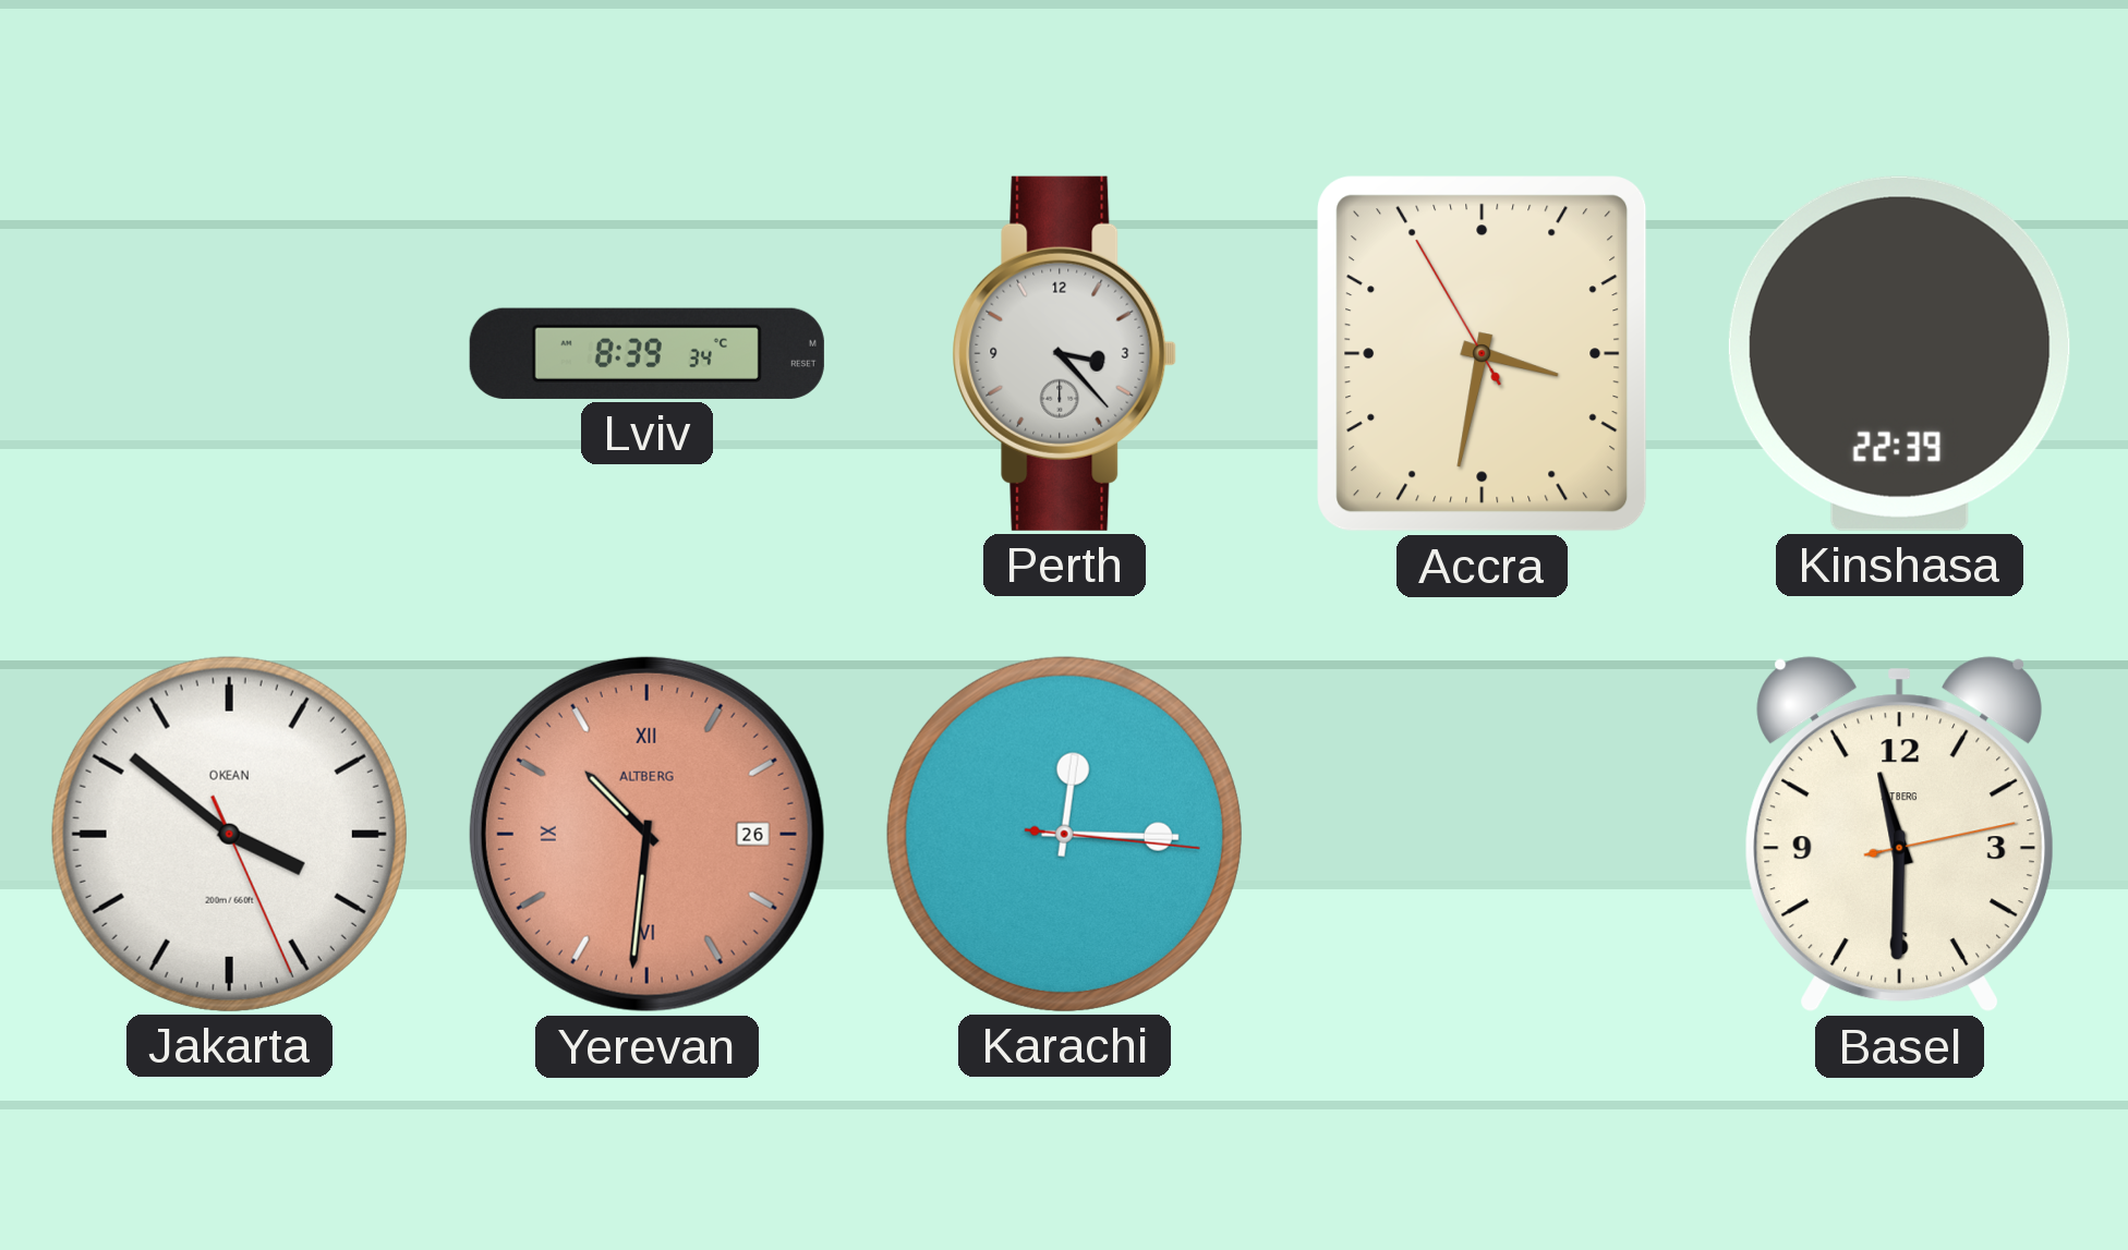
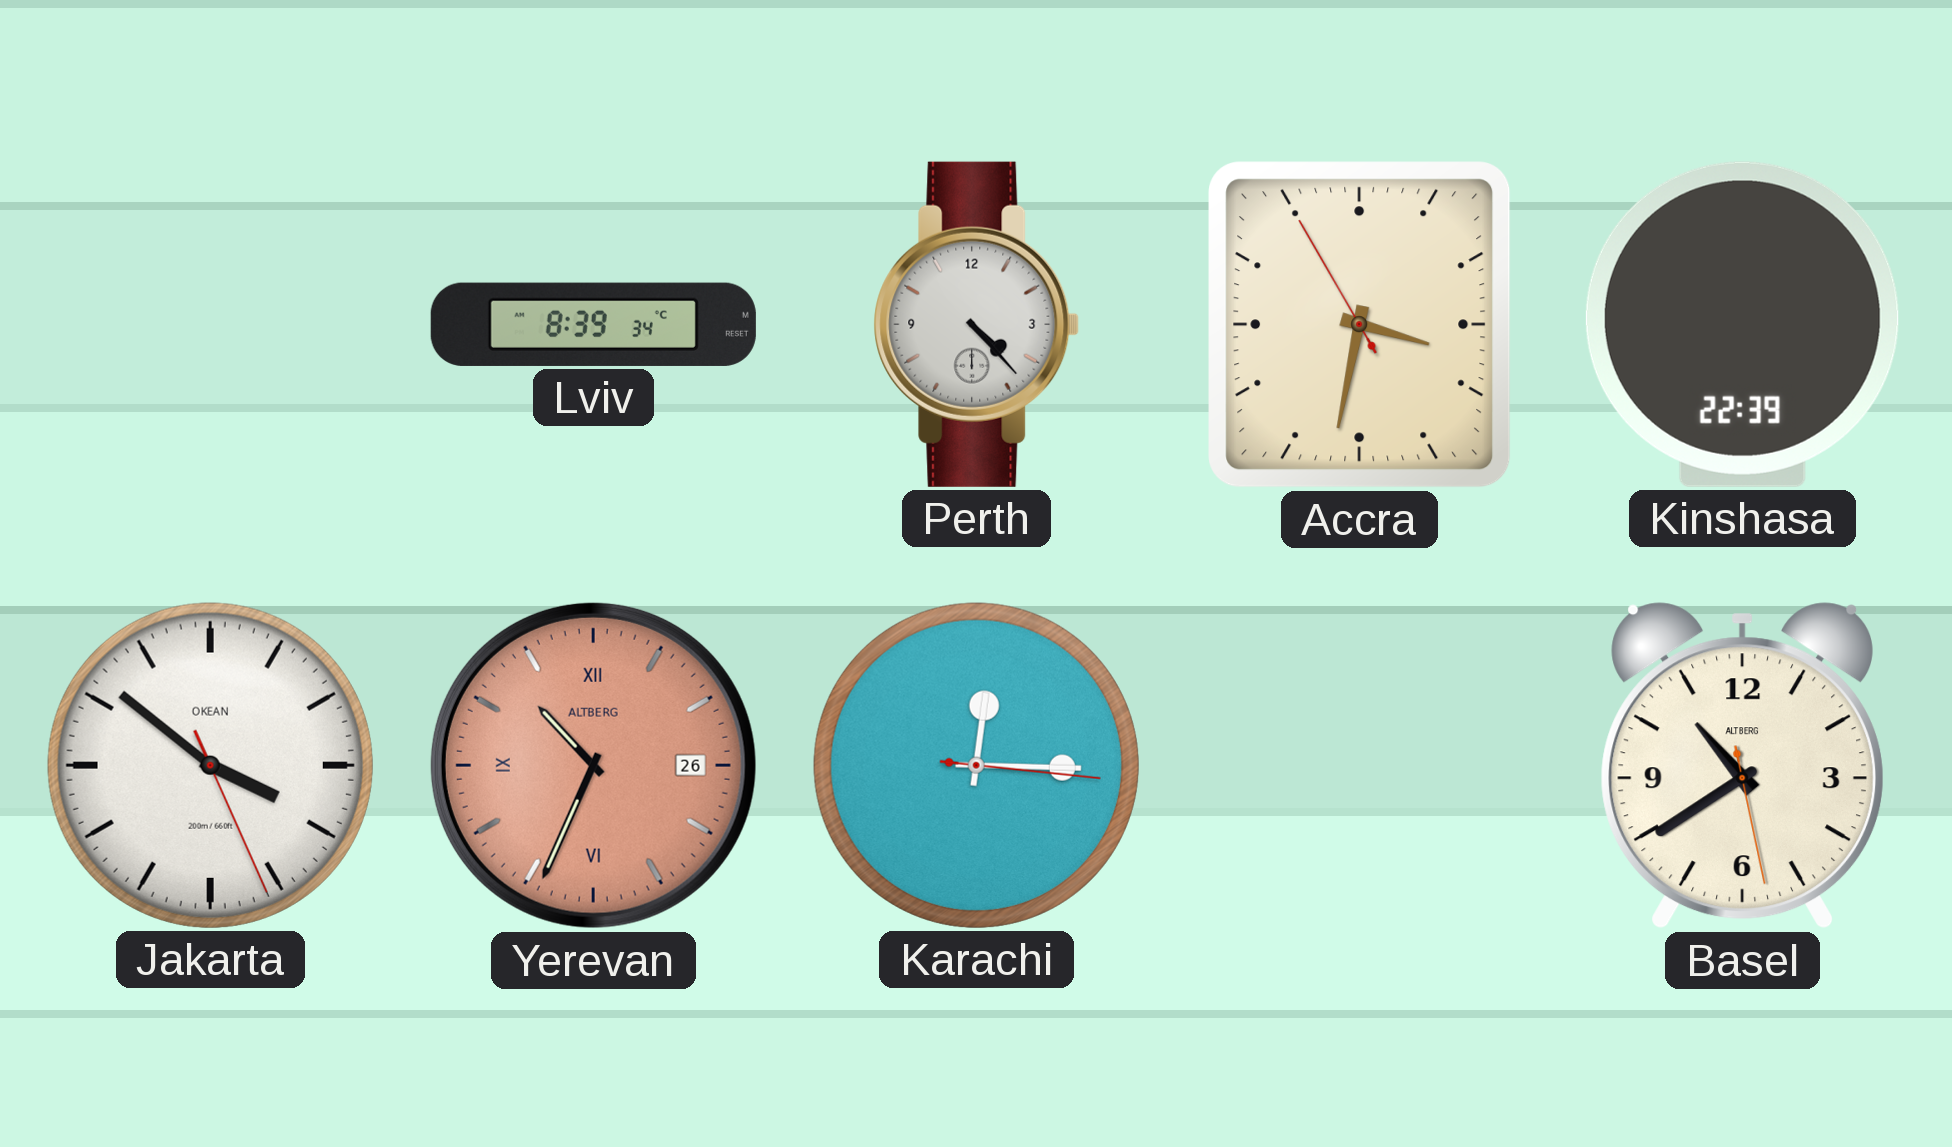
Perth: 3:23 -> 4:23
Yerevan: 10:31 -> 10:34
Basel: 11:30 -> 10:39
